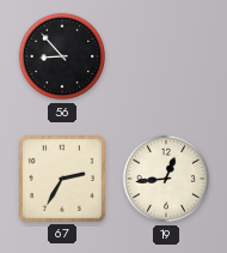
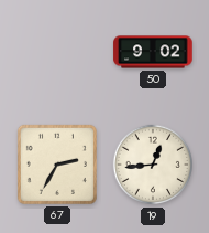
56: 8:53 -> none
50: none -> 9:02
